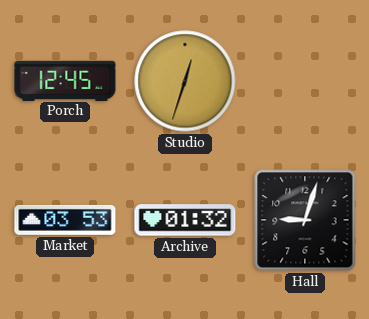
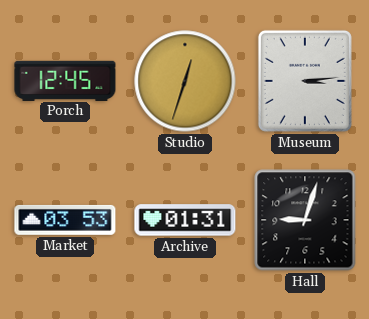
Museum: none -> 3:14
Archive: 01:32 -> 01:31
